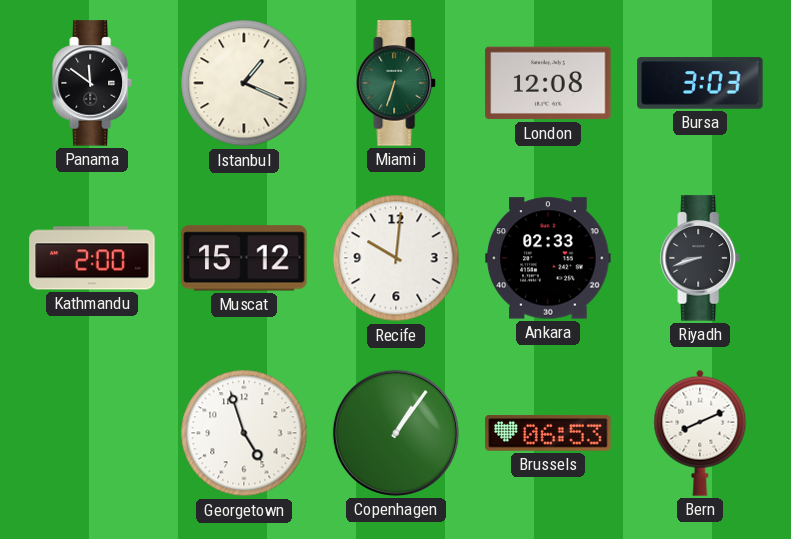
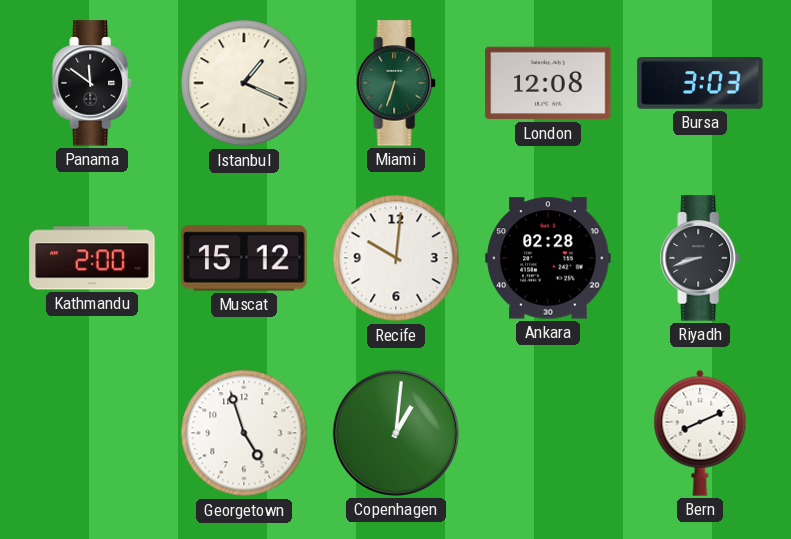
Ankara: 02:33 -> 02:28
Copenhagen: 1:06 -> 1:01
Brussels: 06:53 -> none
